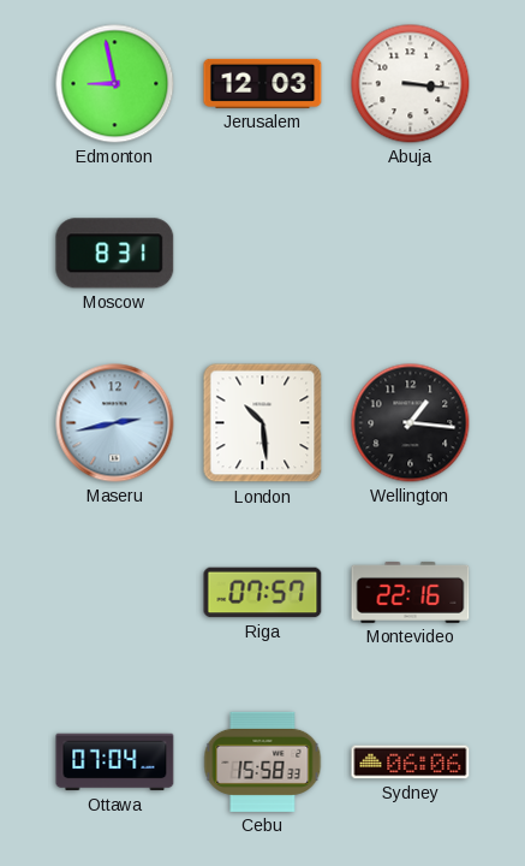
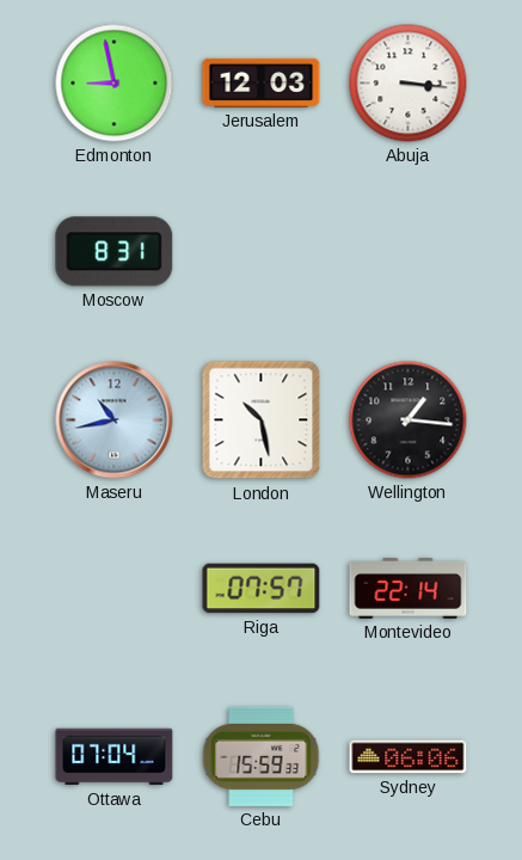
Maseru: 2:43 -> 10:43
London: 10:29 -> 10:28
Montevideo: 22:16 -> 22:14
Cebu: 15:58 -> 15:59
